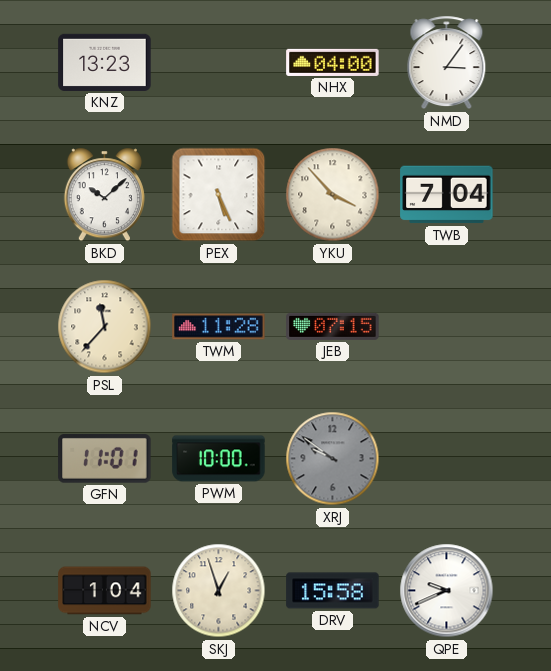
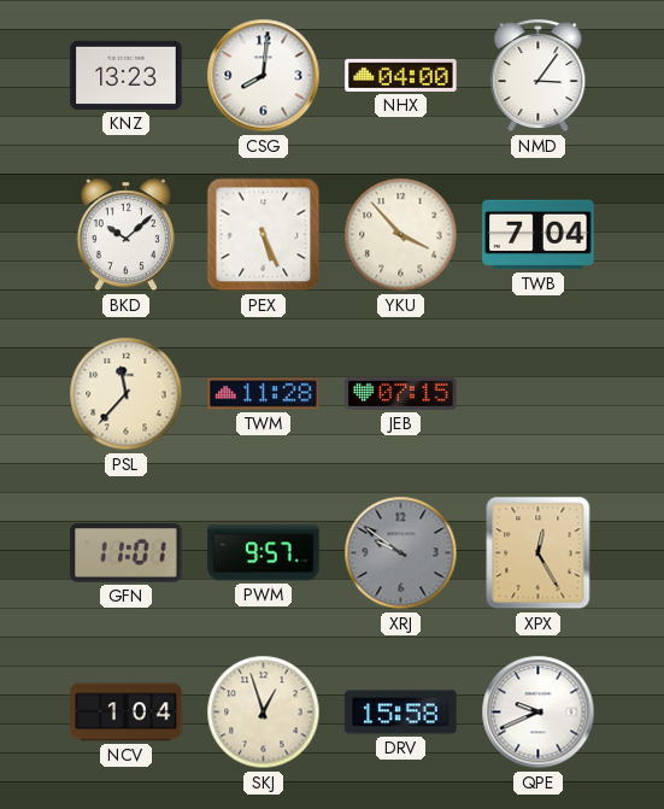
CSG: none -> 8:01
PWM: 10:00 -> 9:57
XPX: none -> 12:25
